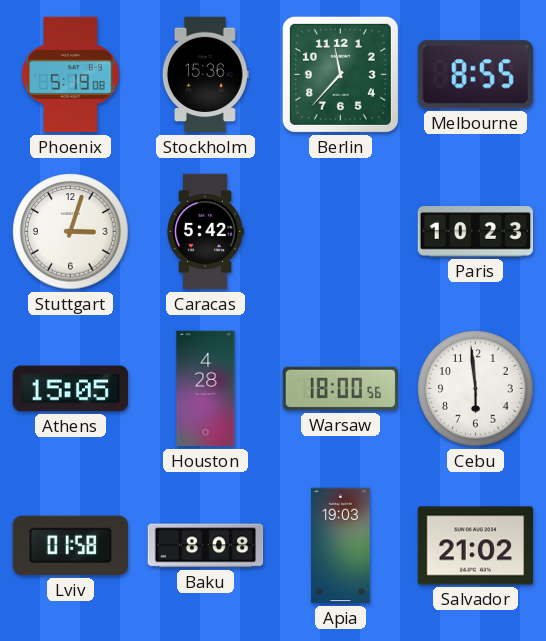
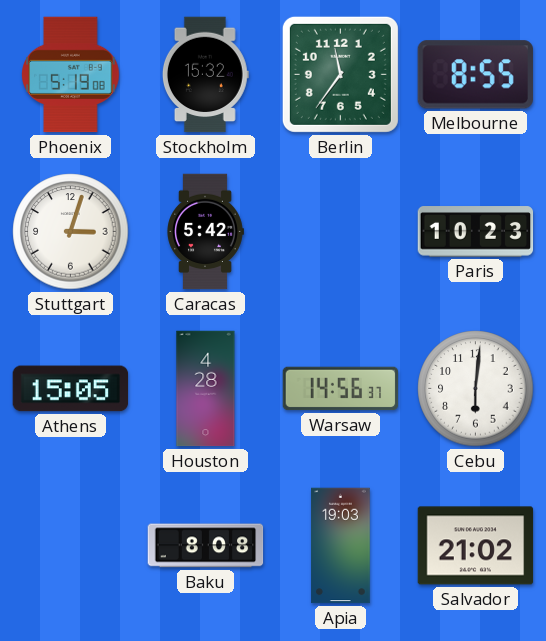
Stockholm: 15:36 -> 15:32
Berlin: 11:37 -> 11:36
Warsaw: 18:00 -> 14:56
Cebu: 5:59 -> 6:01
Lviv: 01:58 -> none
